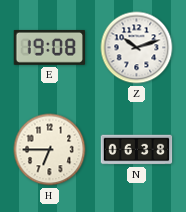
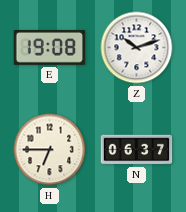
N: 06:38 -> 06:37
